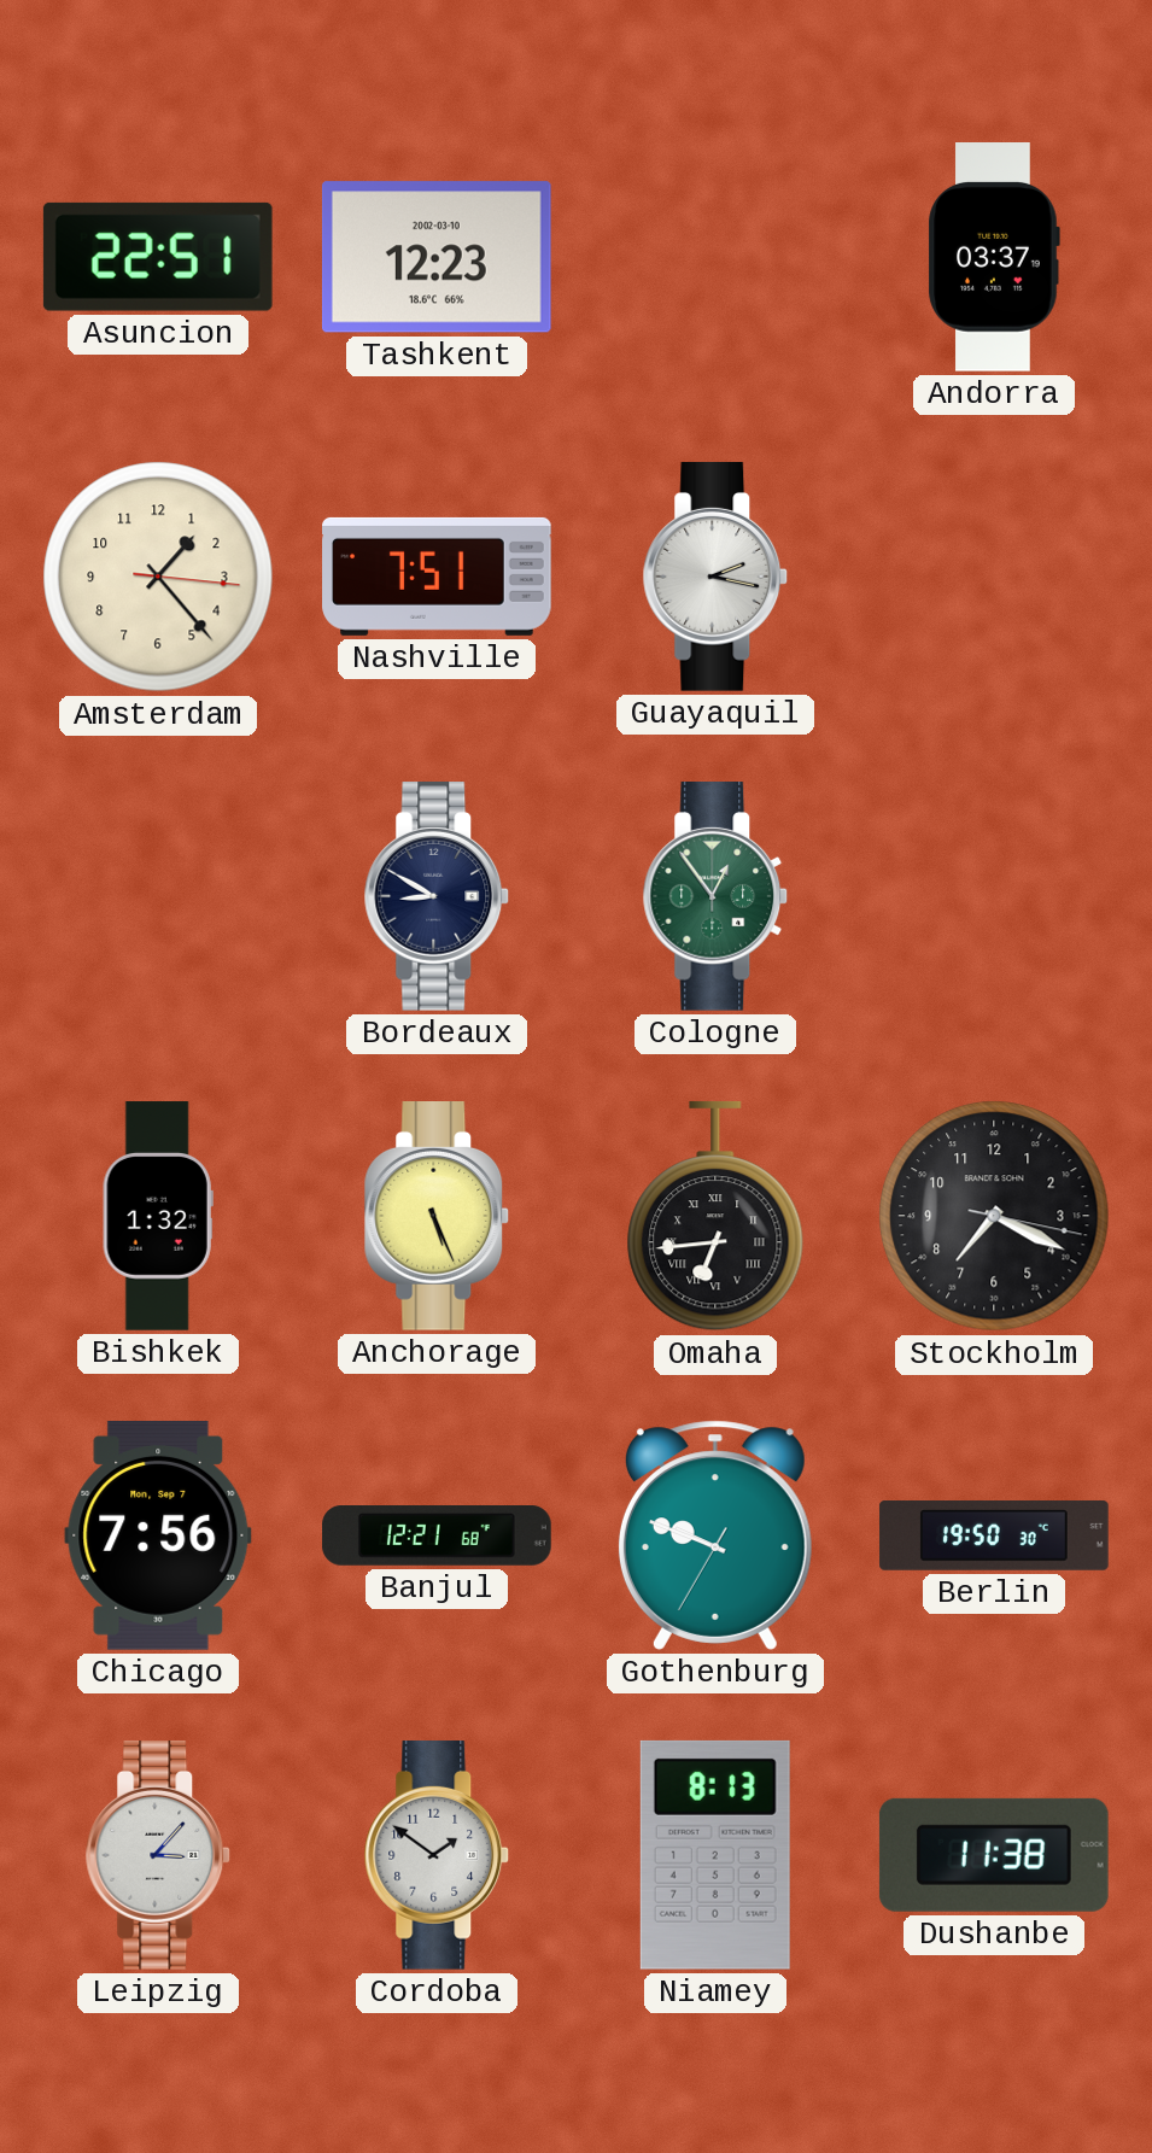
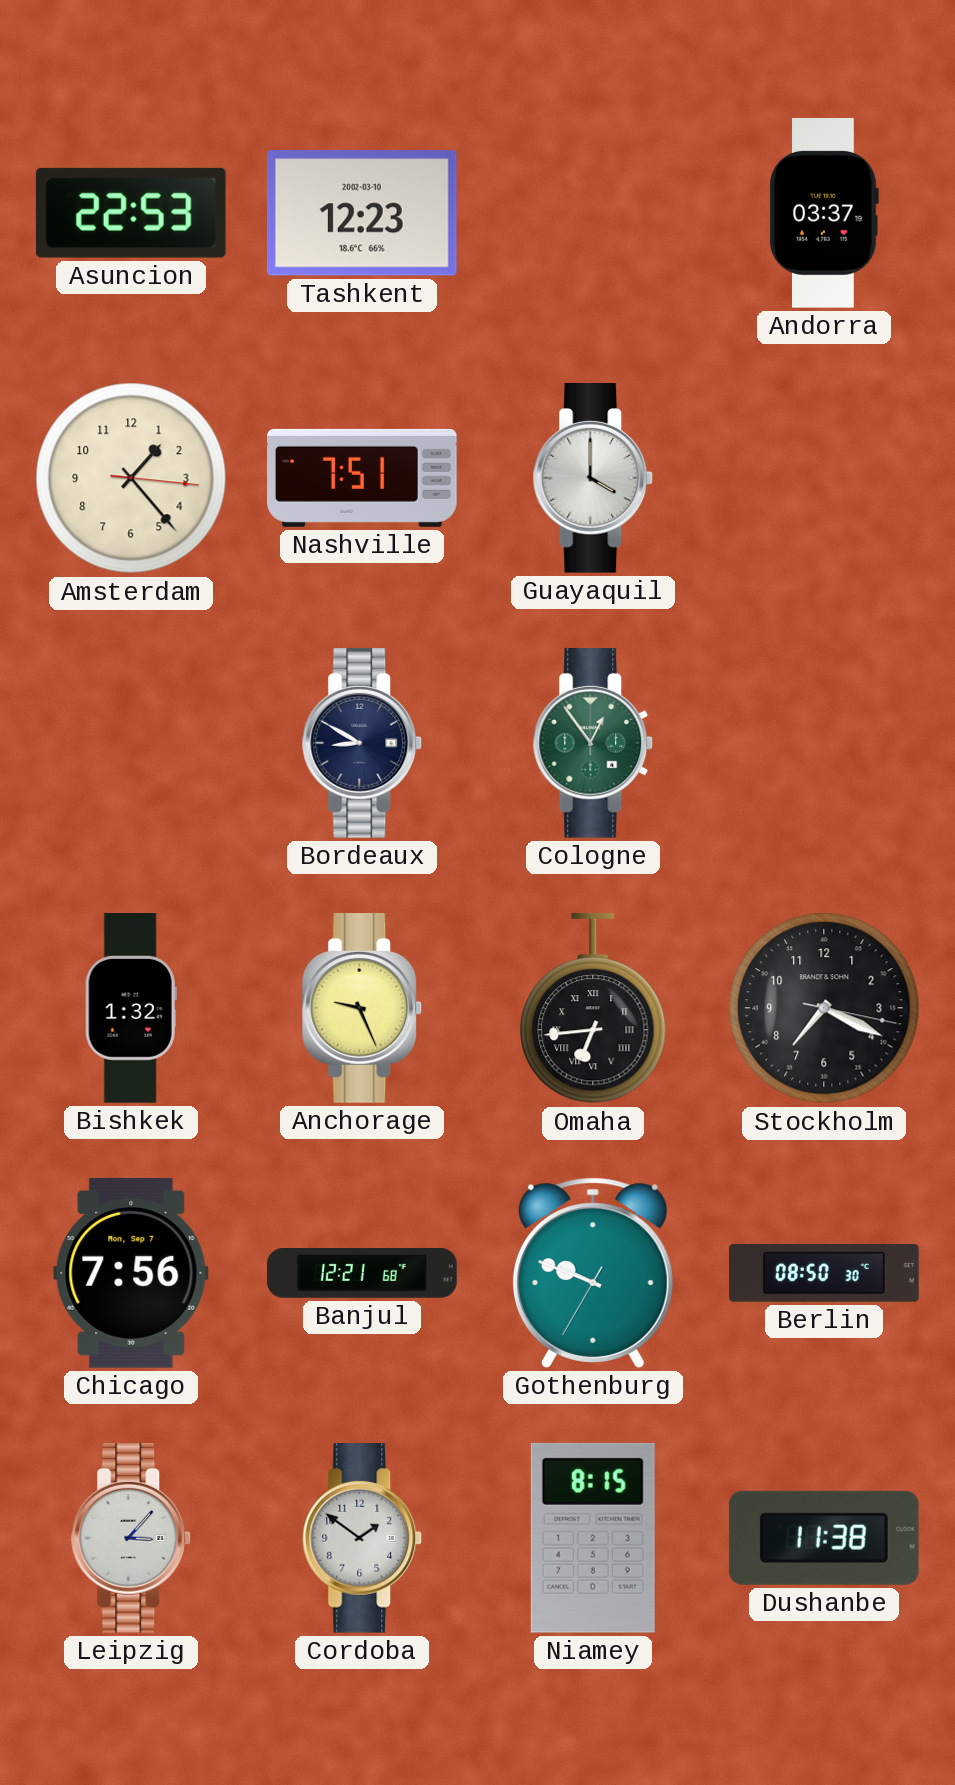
Asuncion: 22:51 -> 22:53
Guayaquil: 2:17 -> 4:00
Anchorage: 5:26 -> 9:26
Berlin: 19:50 -> 08:50
Niamey: 8:13 -> 8:15
